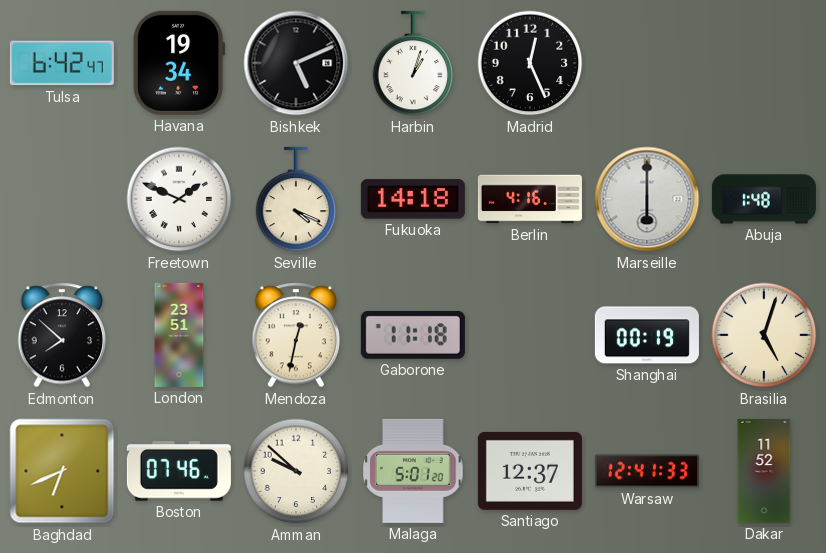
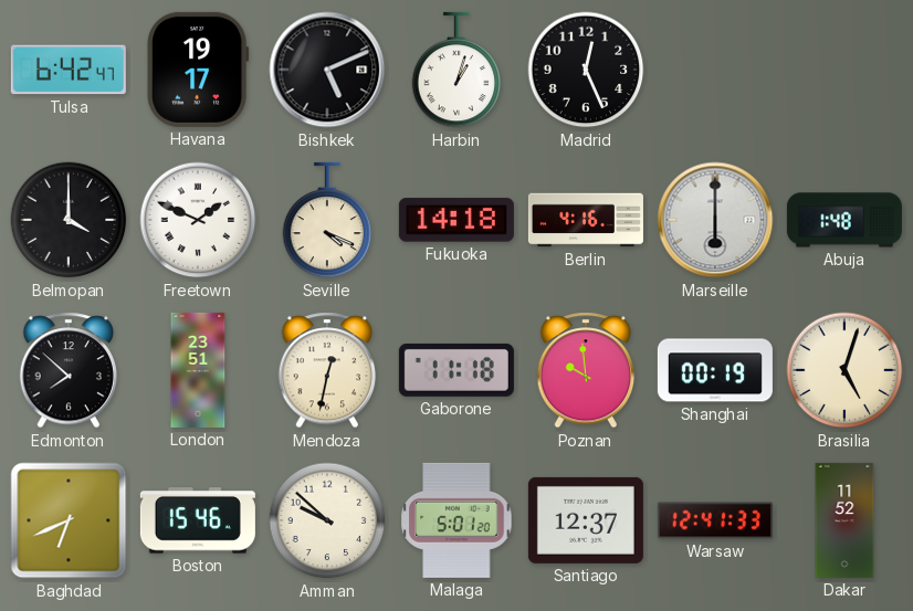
Havana: 19:34 -> 19:17
Belmopan: none -> 4:00
Poznan: none -> 9:59
Boston: 07:46 -> 15:46
